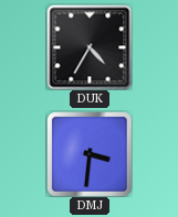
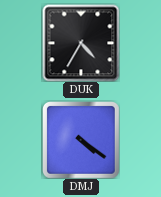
DMJ: 3:31 -> 4:21
